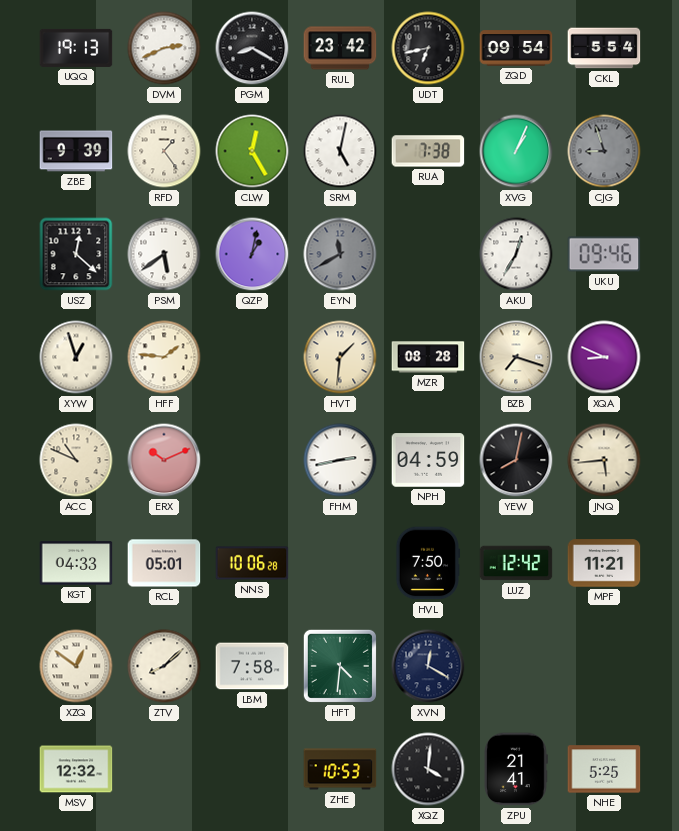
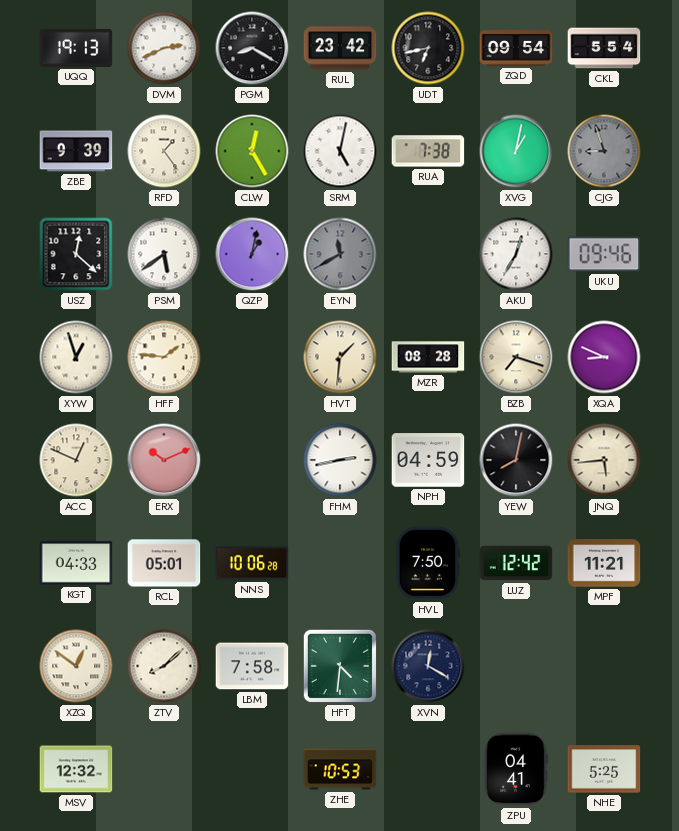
XVG: 1:04 -> 1:02
ACC: 10:49 -> 12:49
XQZ: 4:01 -> none
ZPU: 21:41 -> 04:41
